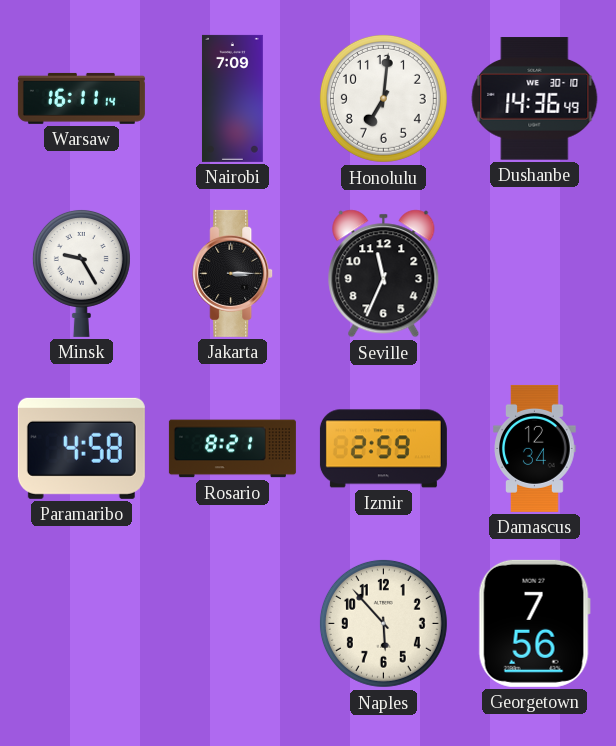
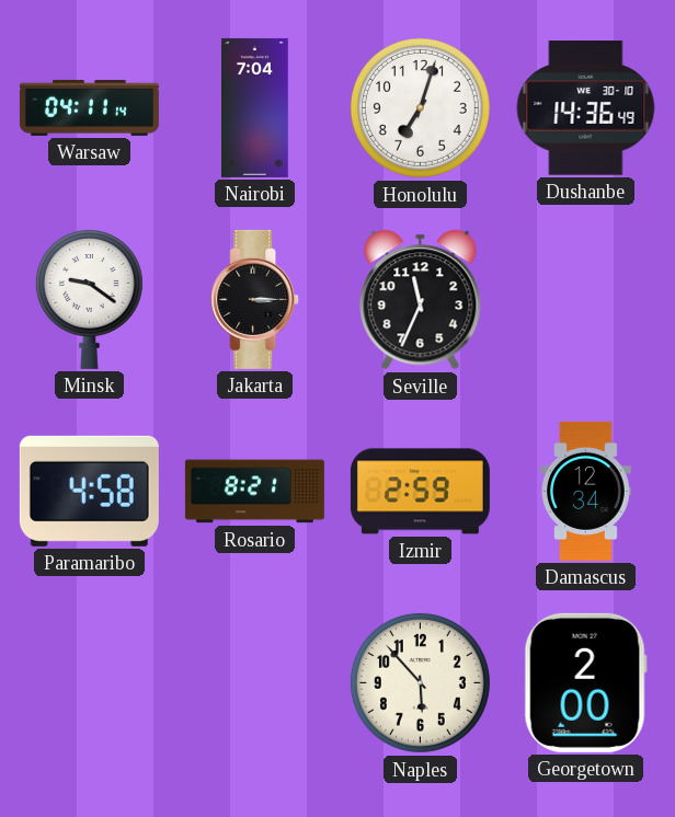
Warsaw: 16:11 -> 04:11
Nairobi: 7:09 -> 7:04
Honolulu: 7:01 -> 7:03
Minsk: 9:25 -> 9:21
Georgetown: 7:56 -> 2:00
